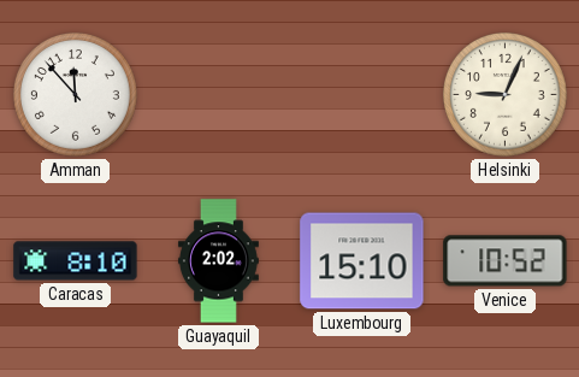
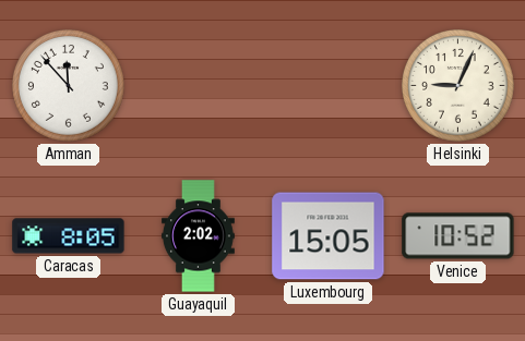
Caracas: 8:10 -> 8:05
Luxembourg: 15:10 -> 15:05
